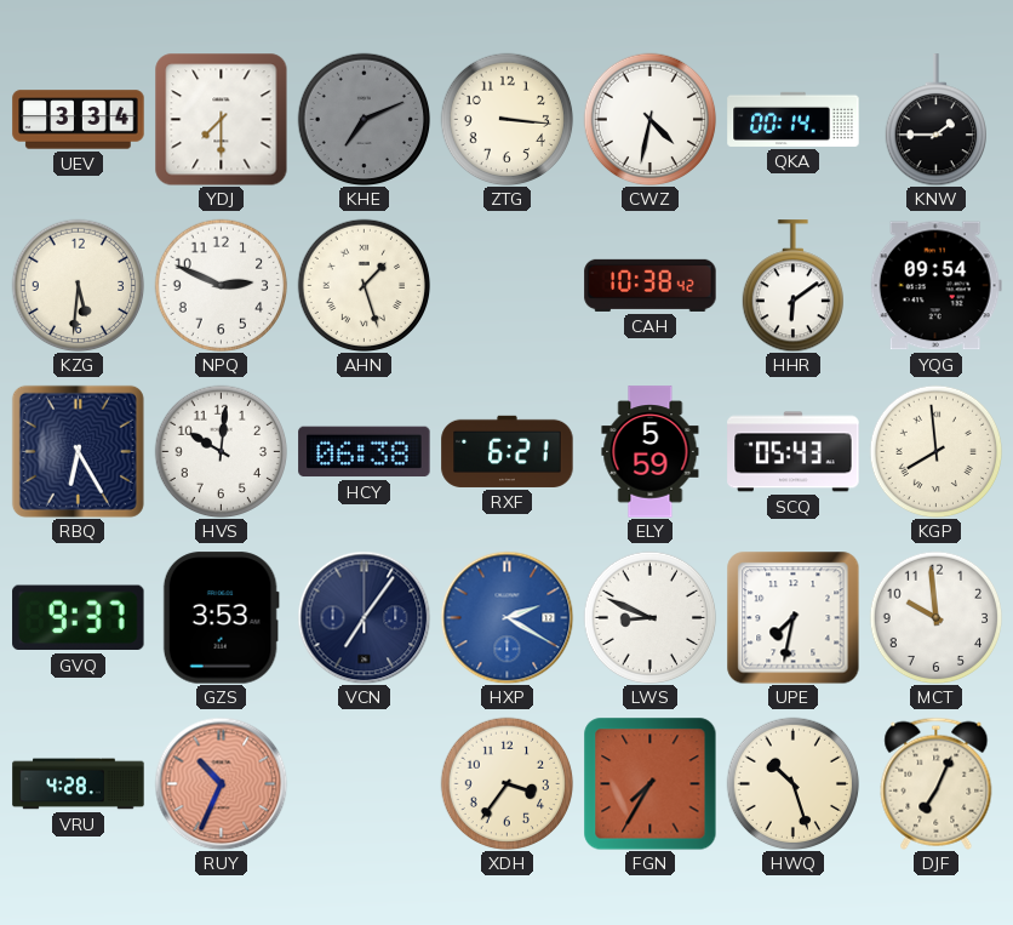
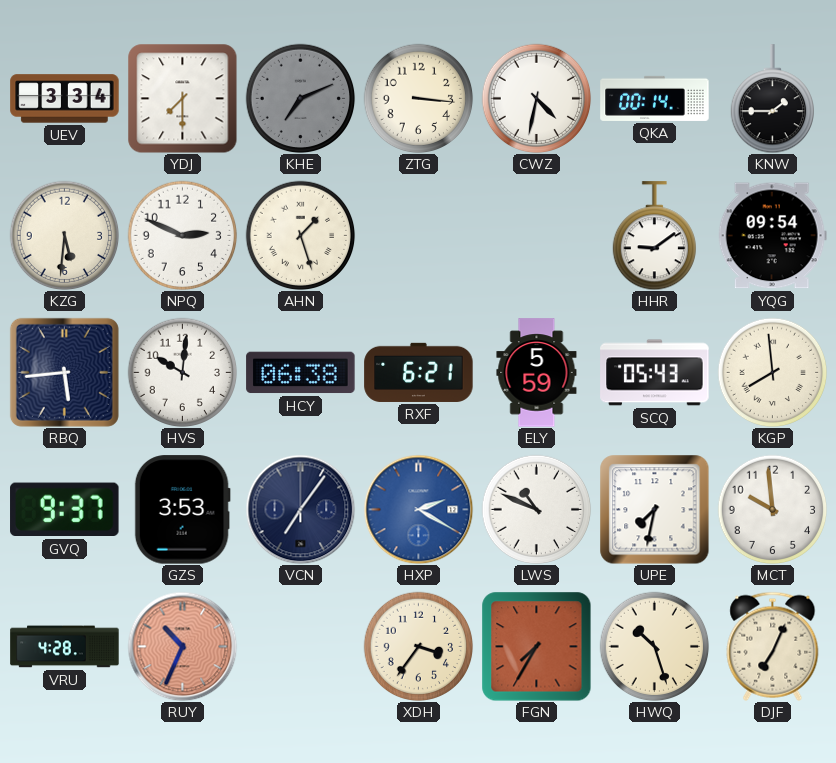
CAH: 10:38 -> none
HHR: 6:09 -> 9:09
RBQ: 6:25 -> 5:44
LWS: 8:49 -> 10:49
